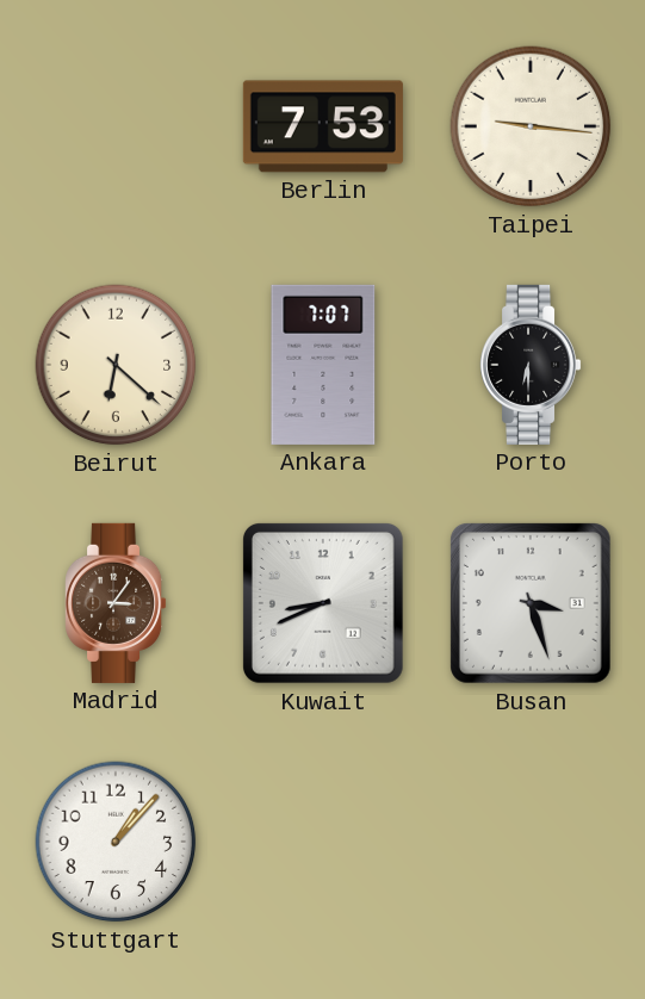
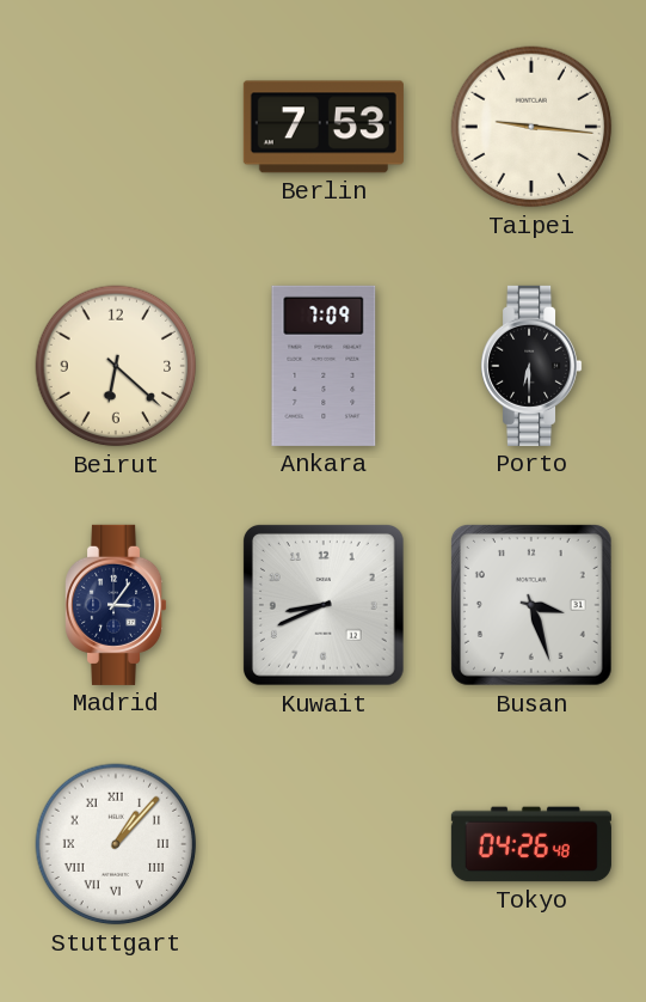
Ankara: 7:07 -> 7:09
Madrid dial: brown -> navy
Stuttgart numerals: Arabic -> Roman
Tokyo: none -> 04:26
